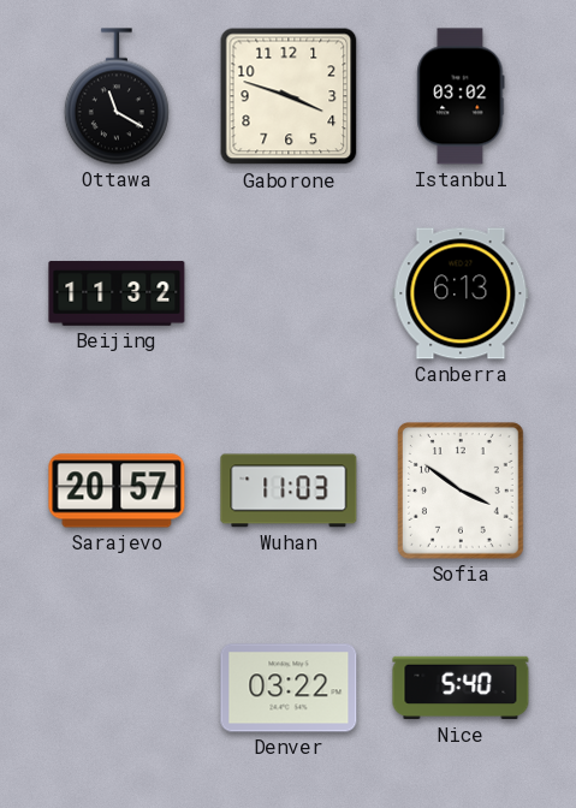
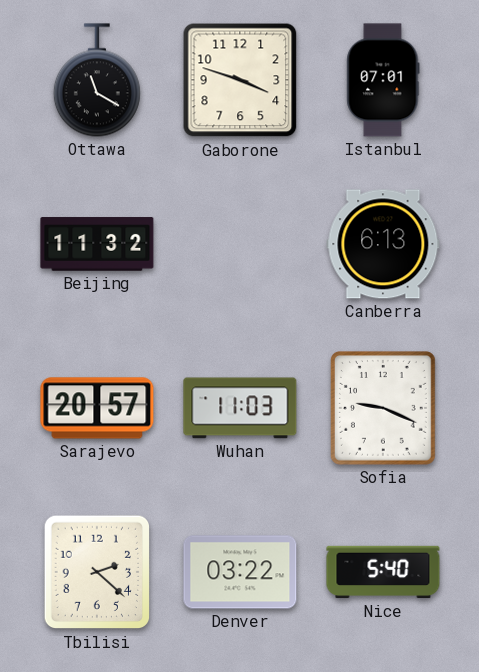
Istanbul: 03:02 -> 07:01
Sofia: 3:51 -> 9:19
Tbilisi: none -> 2:22
